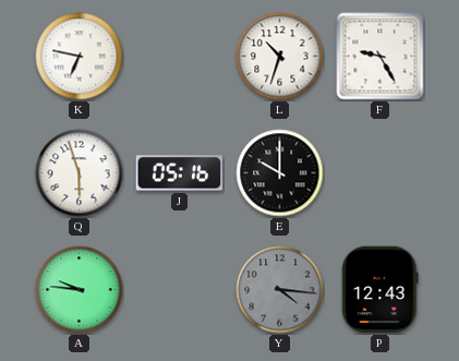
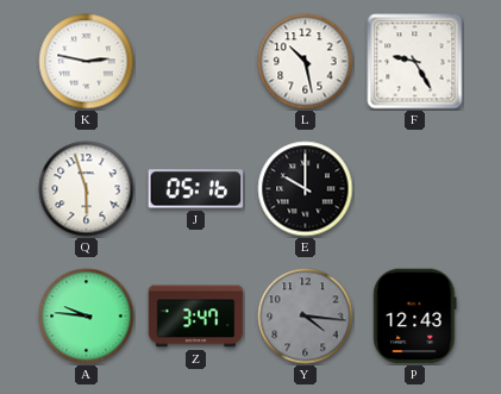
K: 6:47 -> 2:47
L: 10:33 -> 10:28
Z: none -> 3:47
